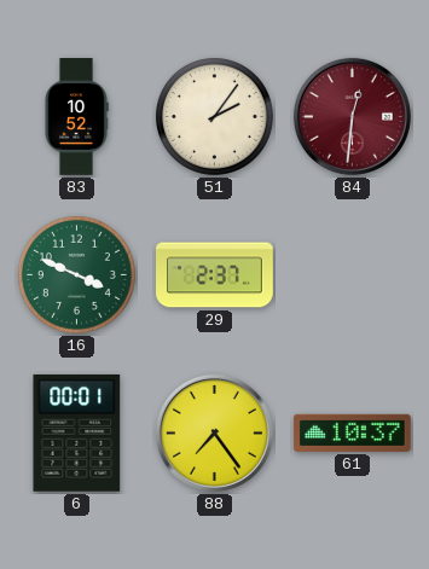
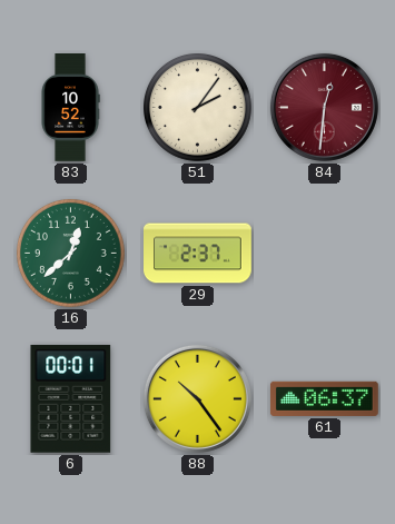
16: 3:49 -> 12:38
88: 7:24 -> 10:24
61: 10:37 -> 06:37
